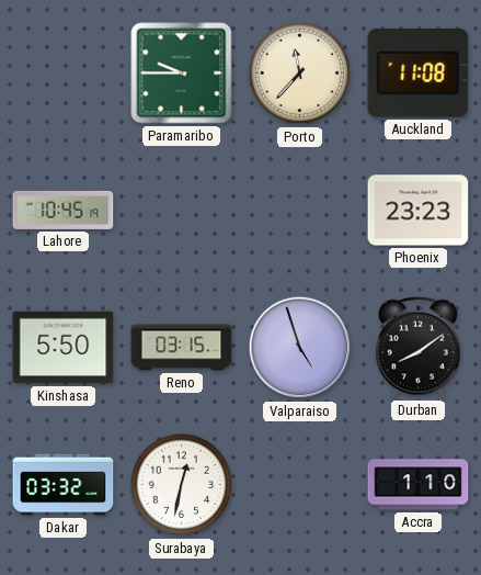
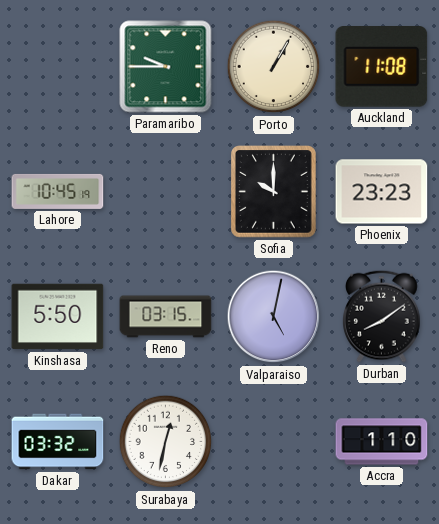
Porto: 11:37 -> 1:05
Sofia: none -> 10:00
Valparaiso: 4:57 -> 5:02
